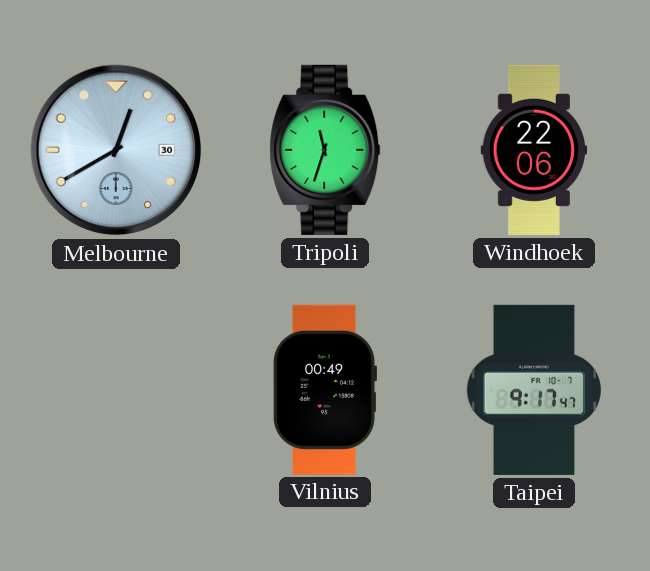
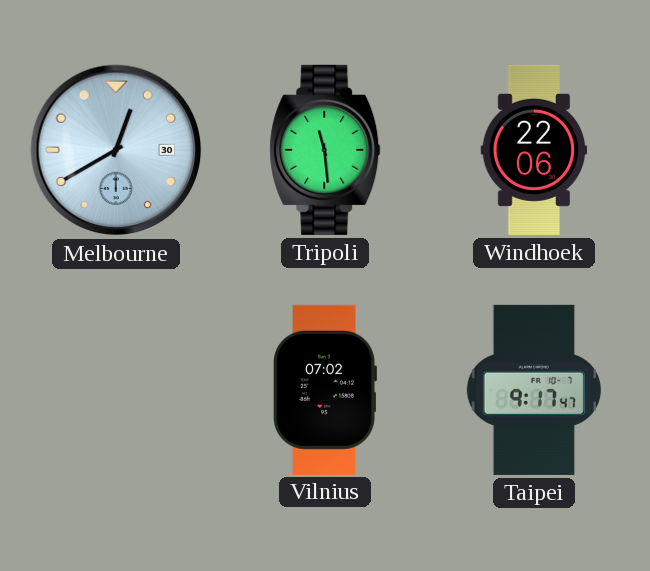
Tripoli: 11:33 -> 11:29
Vilnius: 00:49 -> 07:02
